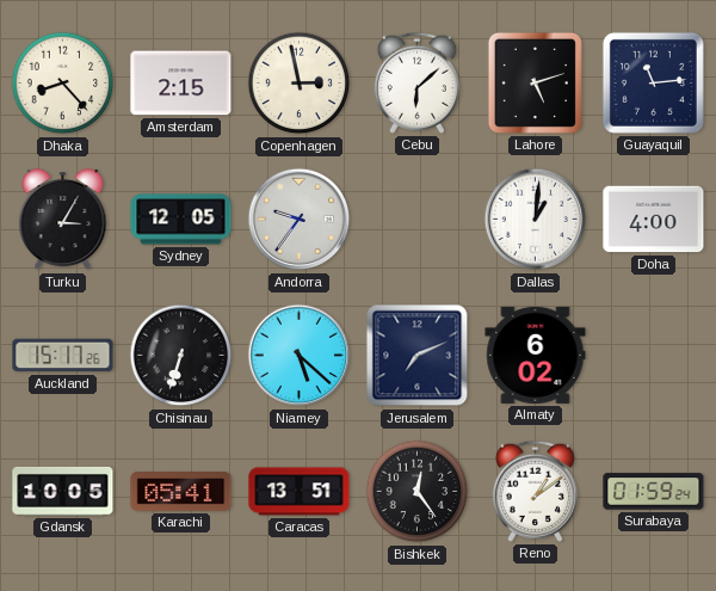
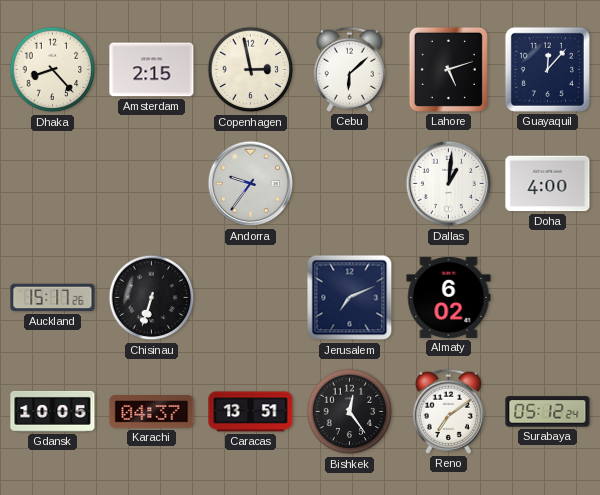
Guayaquil: 11:14 -> 12:07
Turku: 3:05 -> none
Sydney: 12:05 -> none
Niamey: 5:22 -> none
Karachi: 05:41 -> 04:37
Reno: 1:09 -> 7:09
Surabaya: 01:59 -> 05:12
